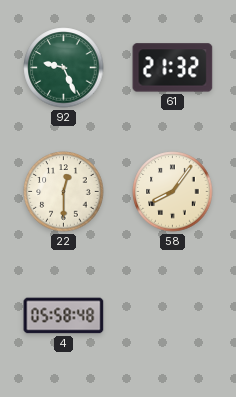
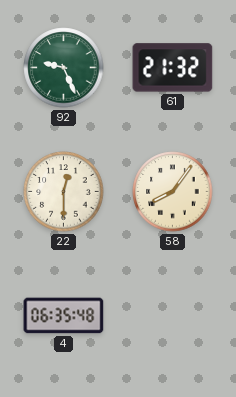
4: 05:58 -> 06:35
